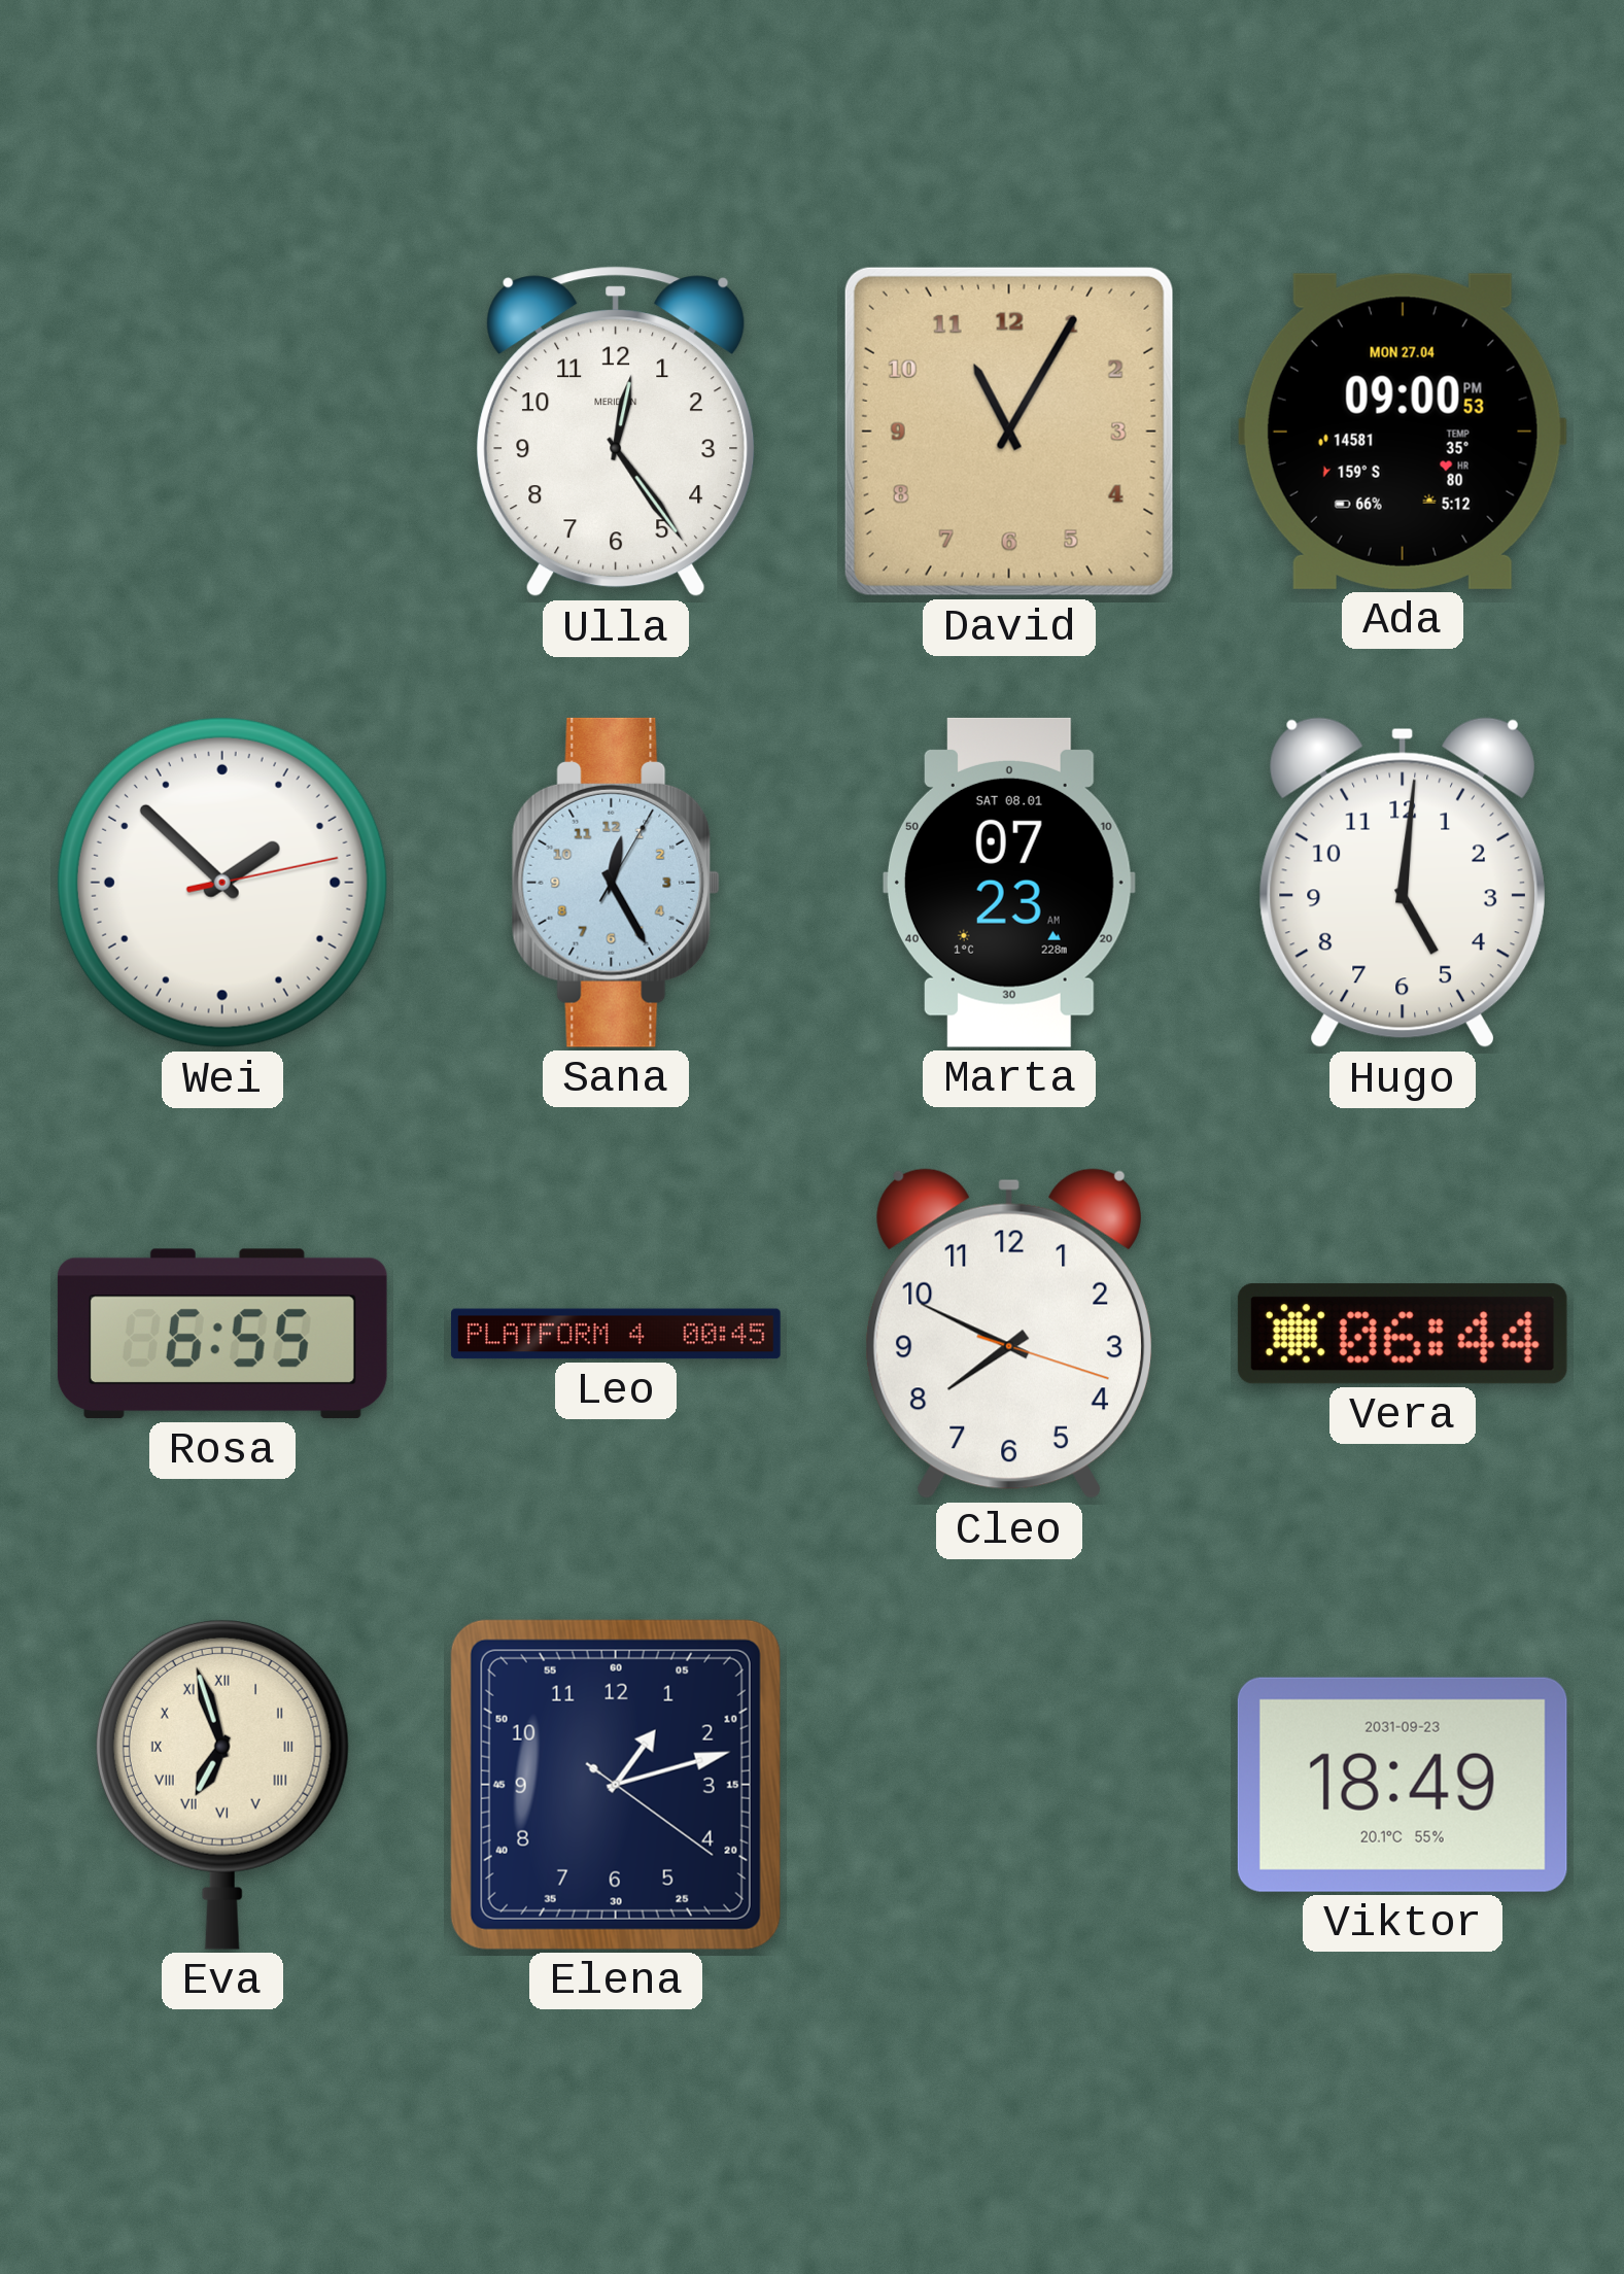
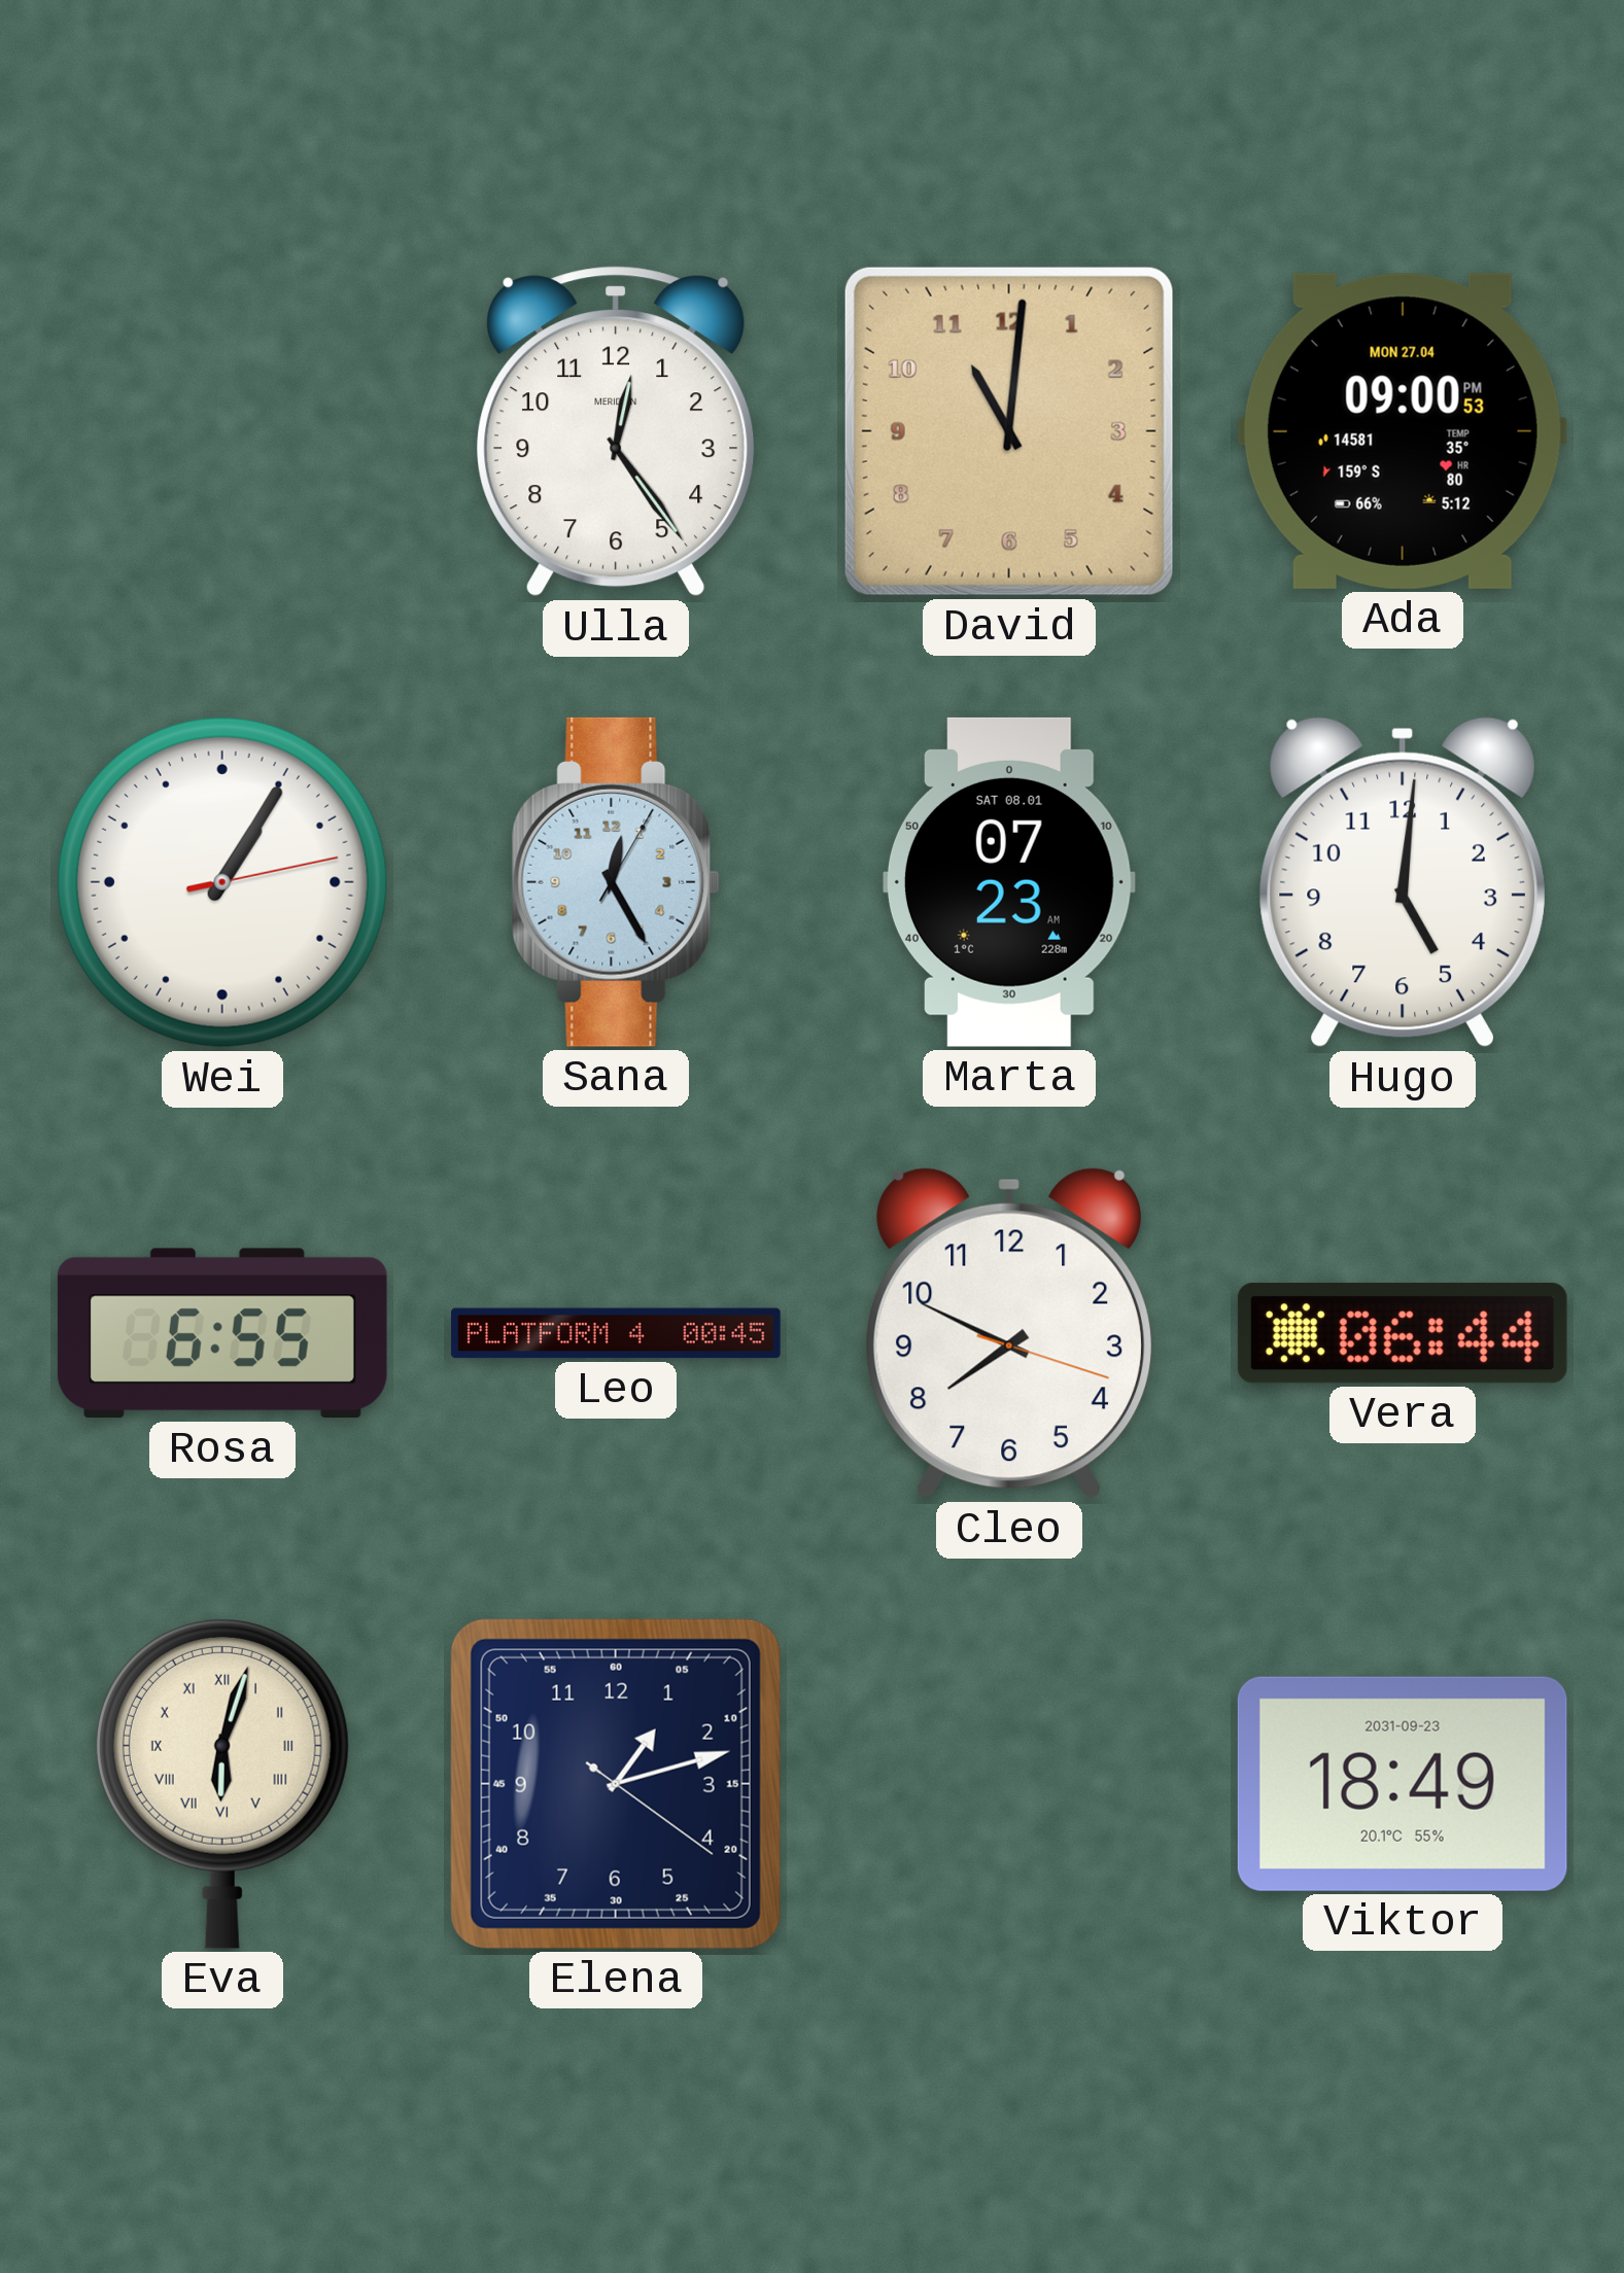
David: 11:05 -> 11:01
Wei: 1:52 -> 1:05
Eva: 6:57 -> 6:03
